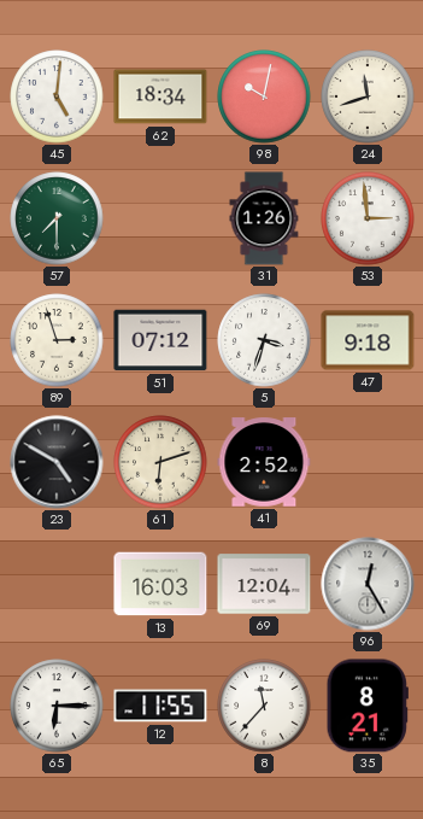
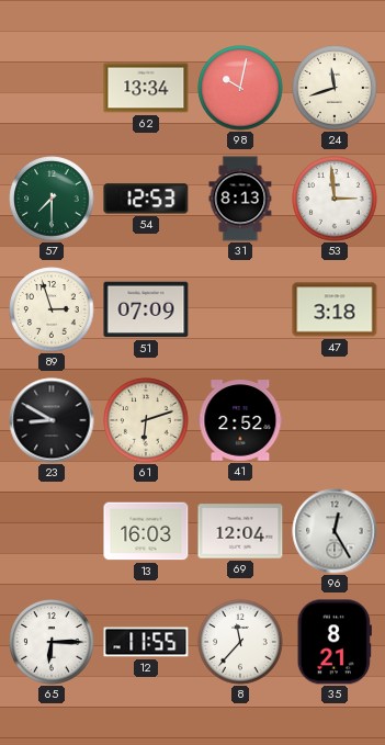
45: 5:01 -> none
62: 18:34 -> 13:34
54: none -> 12:53
31: 1:26 -> 8:13
51: 07:12 -> 07:09
5: 3:33 -> none
47: 9:18 -> 3:18
23: 4:50 -> 8:50
